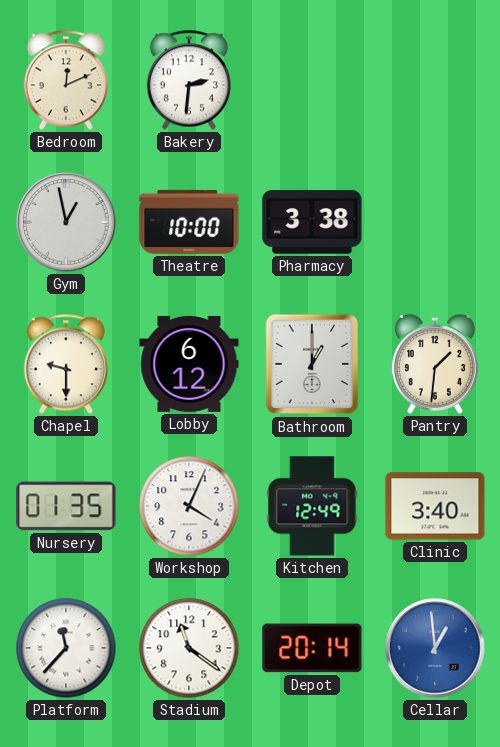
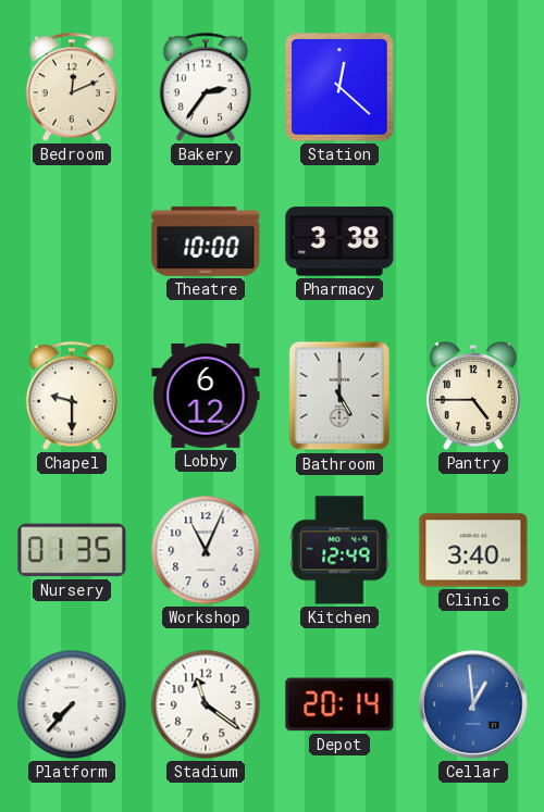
Bakery: 2:31 -> 2:36
Station: none -> 12:22
Gym: 12:58 -> none
Bathroom: 1:00 -> 5:00
Pantry: 1:31 -> 4:45
Workshop: 4:04 -> 11:04
Platform: 11:37 -> 7:37
